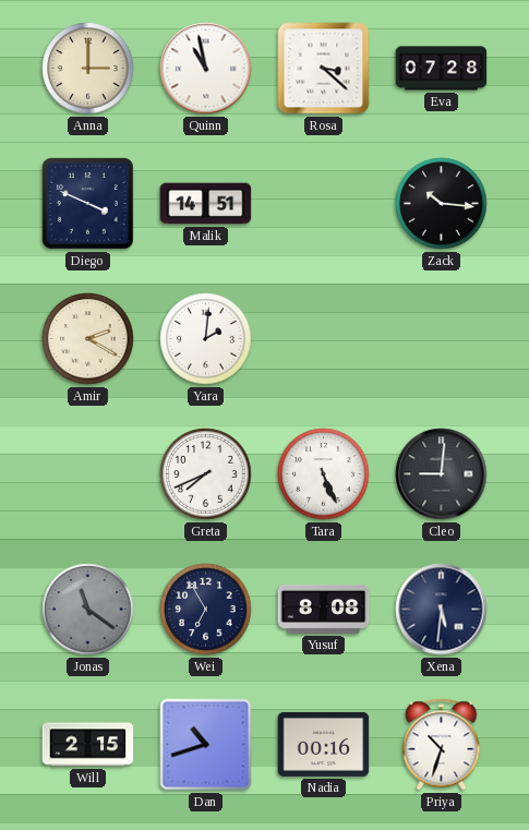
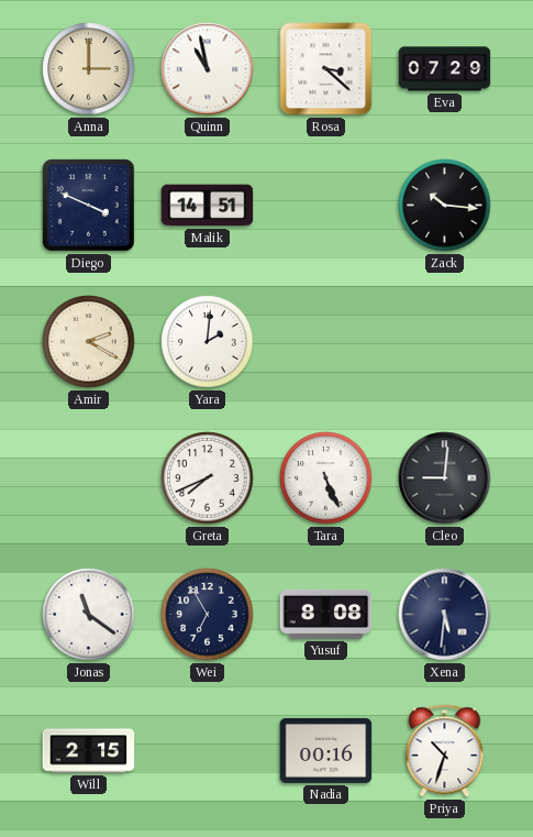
Eva: 07:28 -> 07:29
Jonas dial: grey -> white
Dan: 10:42 -> none
